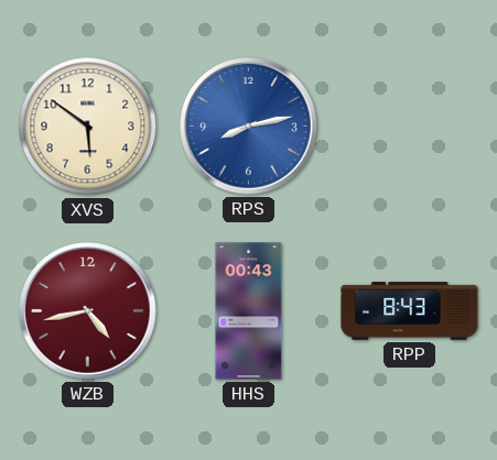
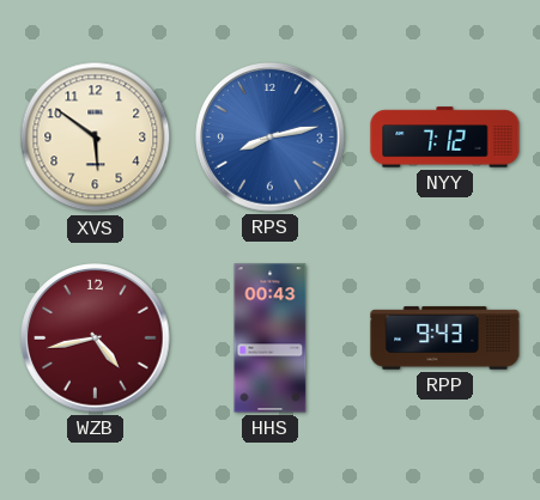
NYY: none -> 7:12
RPP: 8:43 -> 9:43
